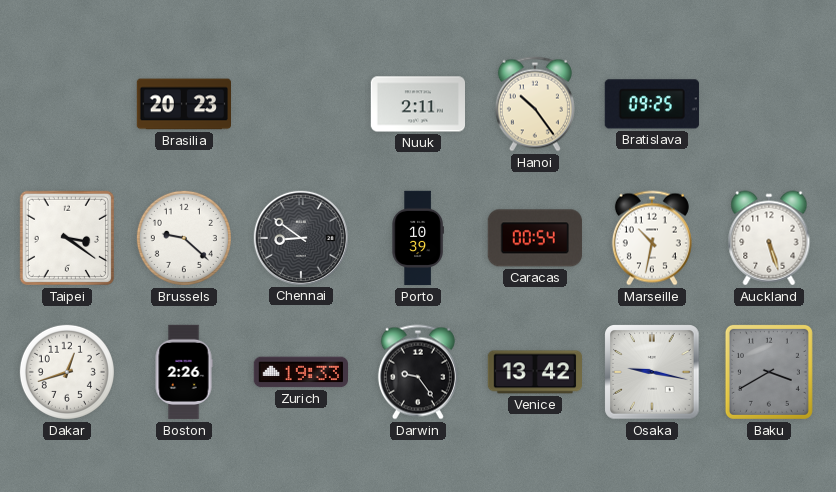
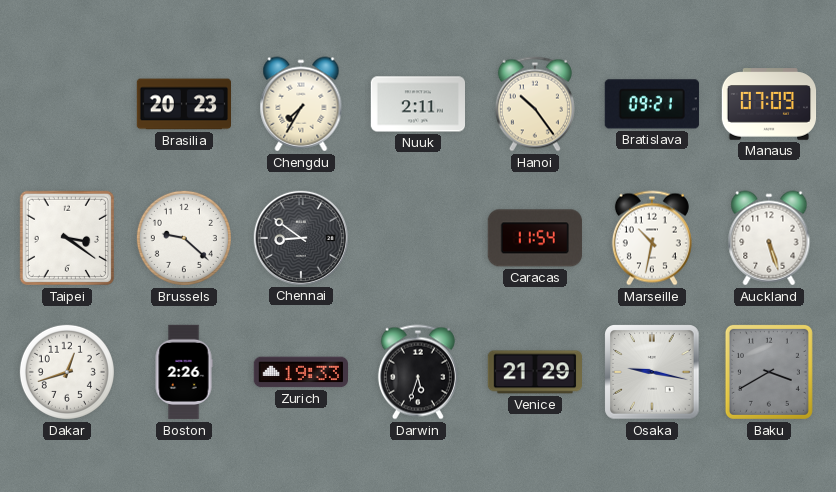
Chengdu: none -> 7:35
Bratislava: 09:25 -> 09:21
Manaus: none -> 07:09
Porto: 10:39 -> none
Caracas: 00:54 -> 11:54
Darwin: 9:24 -> 5:33
Venice: 13:42 -> 21:29
